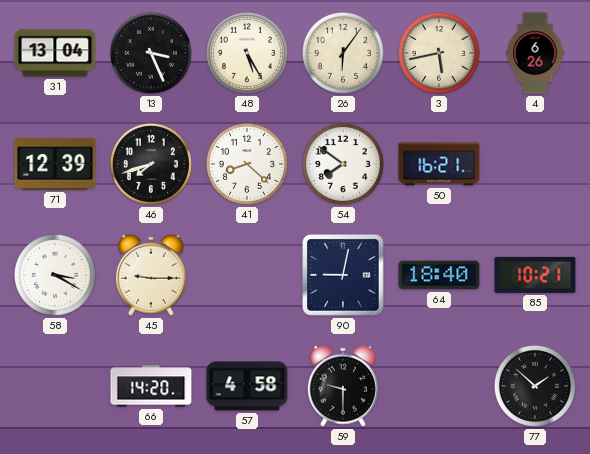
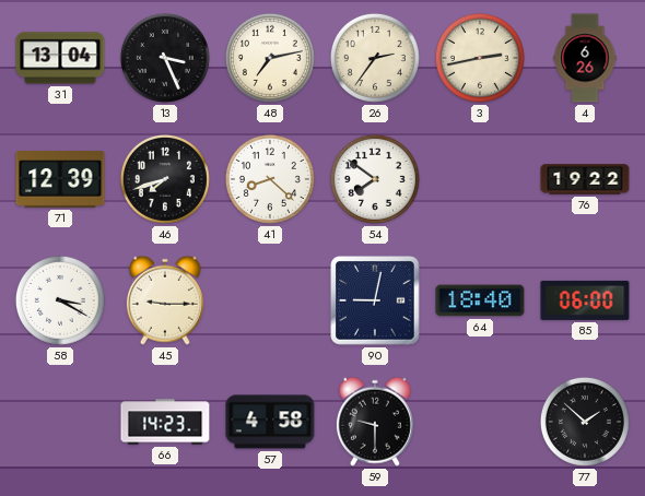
48: 5:25 -> 7:13
26: 6:06 -> 2:36
3: 5:43 -> 2:43
50: 16:21 -> none
76: none -> 19:22
85: 10:21 -> 06:00
66: 14:20 -> 14:23
